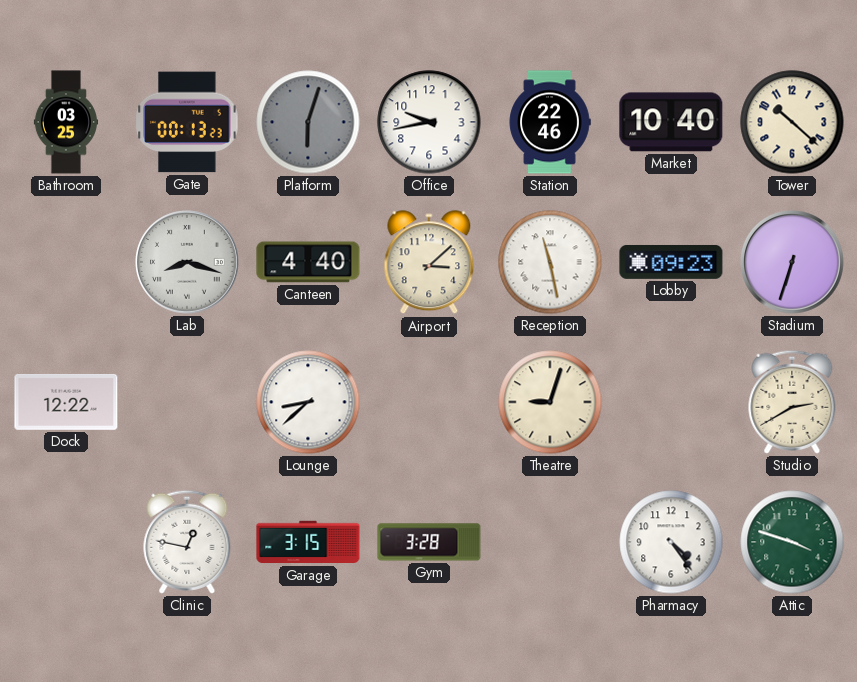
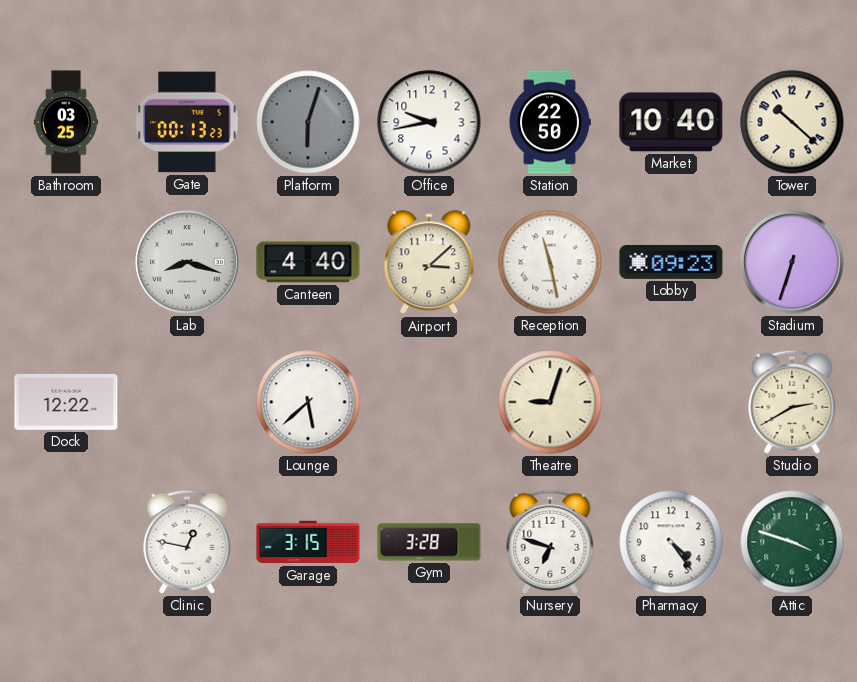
Station: 22:46 -> 22:50
Lounge: 8:38 -> 5:38
Nursery: none -> 6:48
